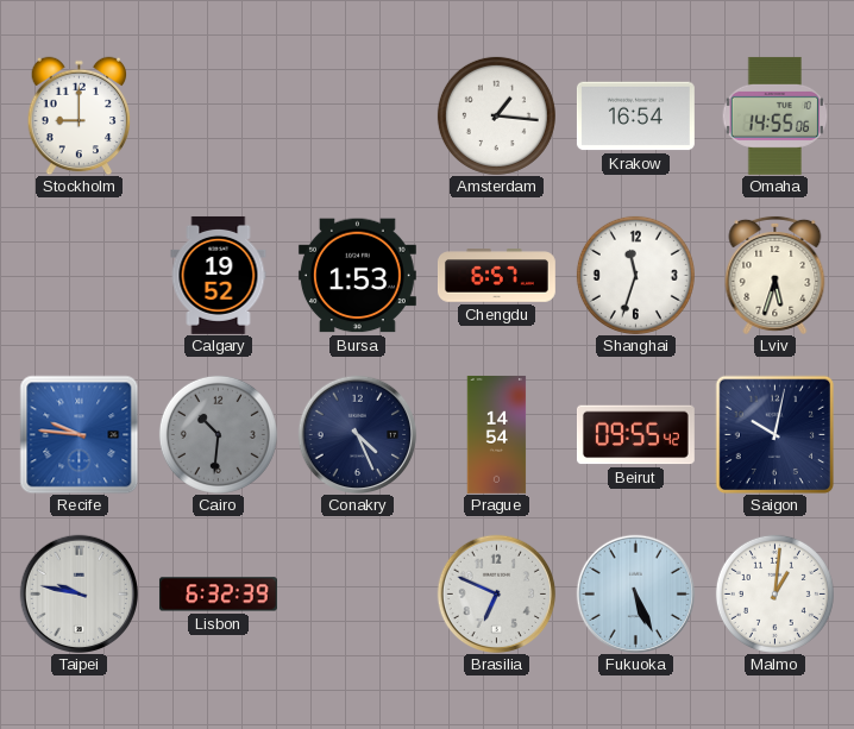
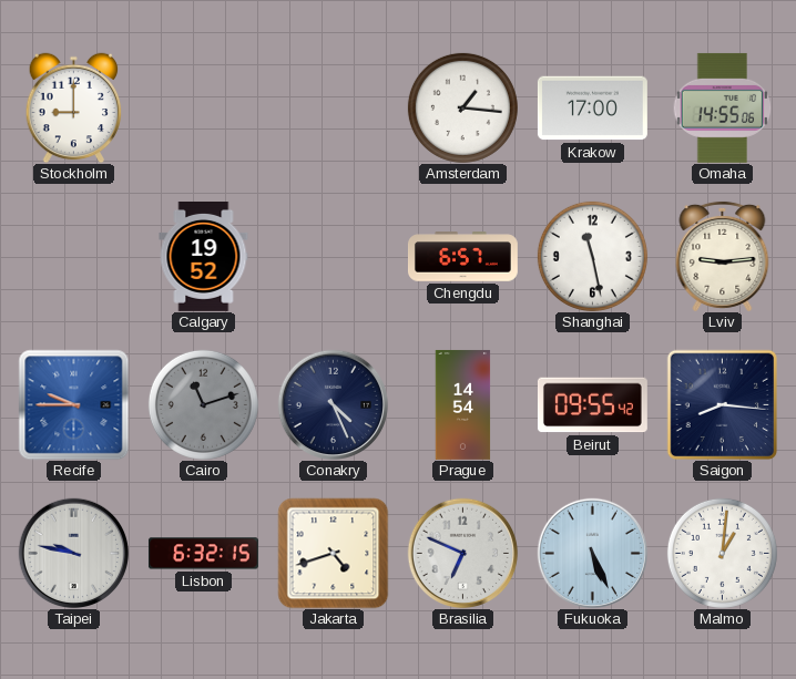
Krakow: 16:54 -> 17:00
Bursa: 1:53 -> none
Shanghai: 11:33 -> 11:28
Lviv: 5:33 -> 9:14
Recife: 9:46 -> 9:45
Cairo: 10:31 -> 11:12
Saigon: 10:02 -> 8:16
Lisbon: 6:32:39 -> 6:32:15
Jakarta: none -> 4:42
